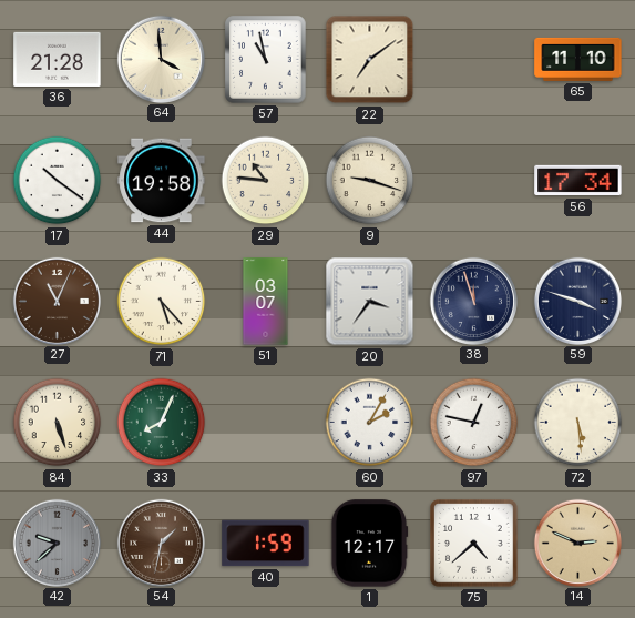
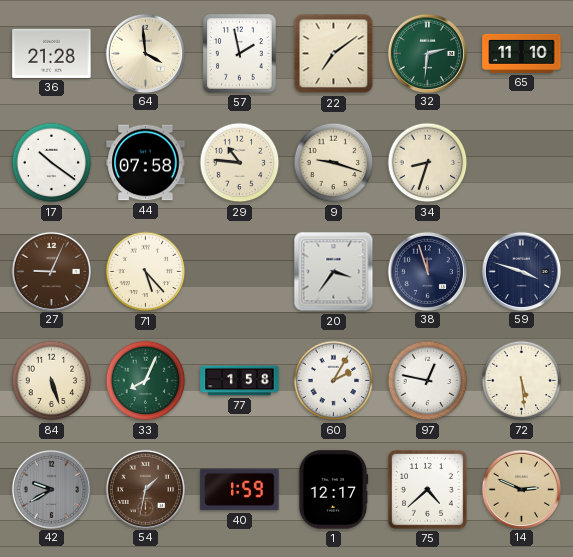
57: 10:58 -> 1:58
32: none -> 2:31
44: 19:58 -> 07:58
34: none -> 8:33
56: 17:34 -> none
27: 11:04 -> 9:04
51: 03:07 -> none
77: none -> 1:58
42: 9:38 -> 9:40
